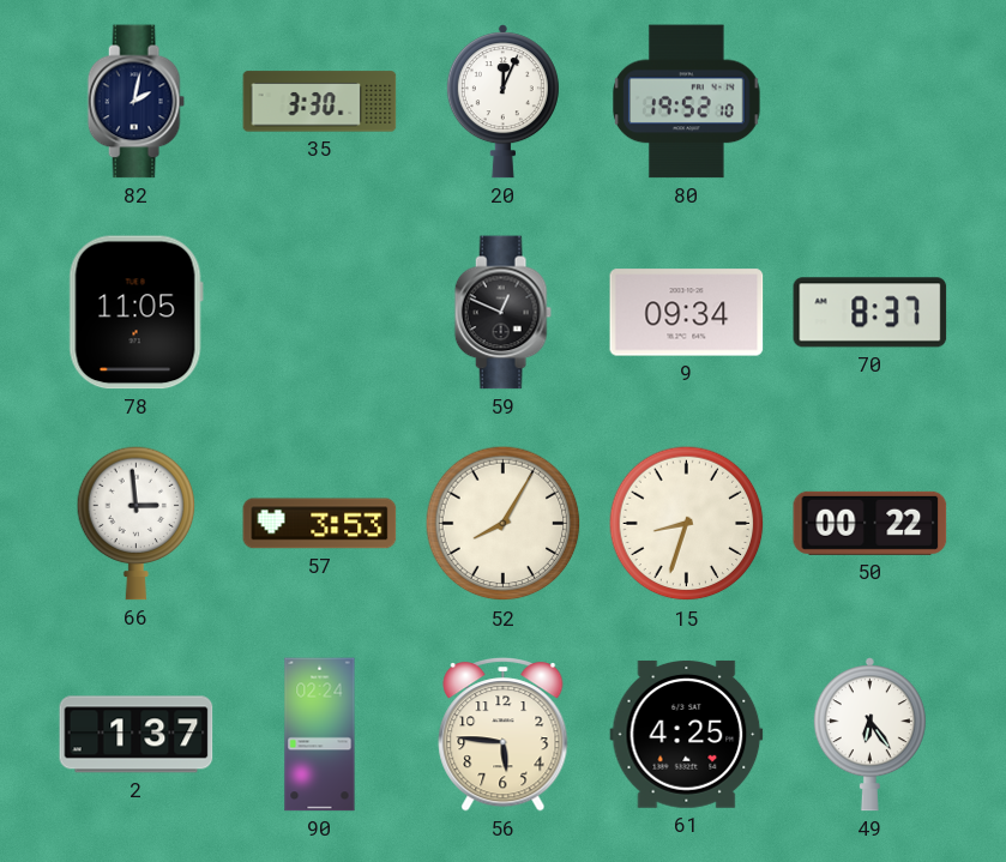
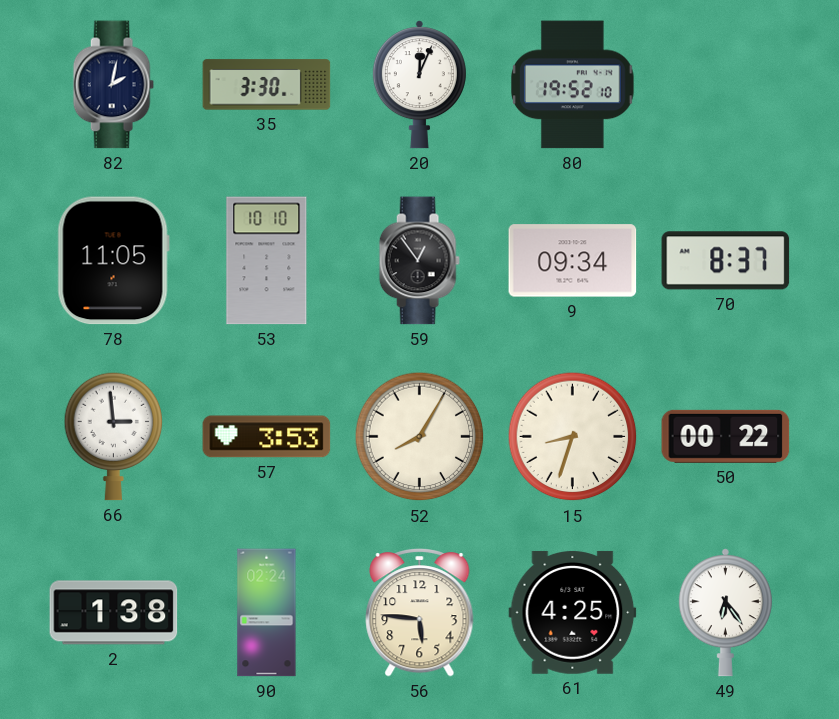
53: none -> 10:10
59: 12:49 -> 12:54
2: 1:37 -> 1:38
